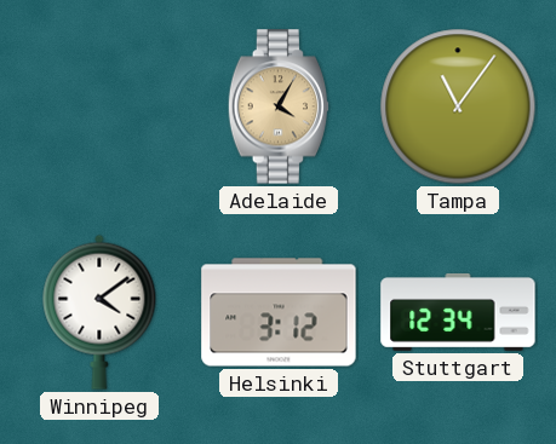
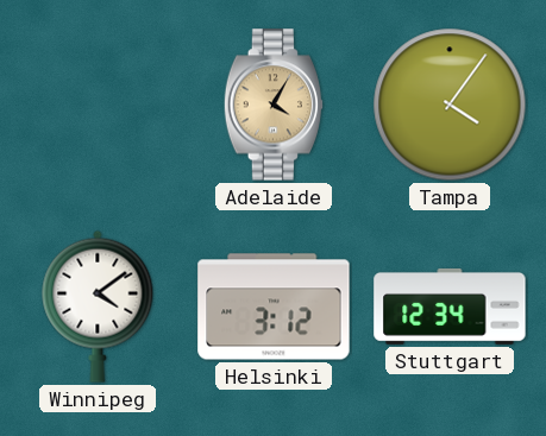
Tampa: 11:06 -> 4:06
